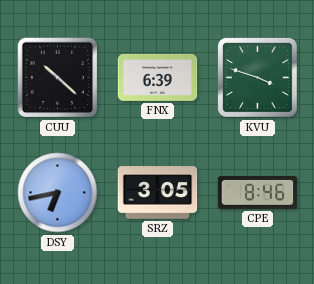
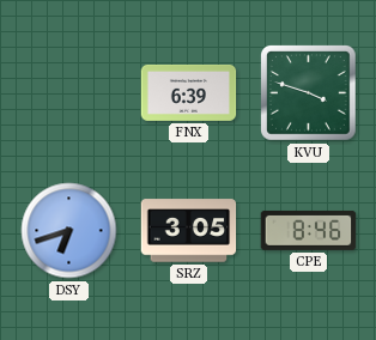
CUU: 10:22 -> none
DSY: 6:43 -> 6:42
